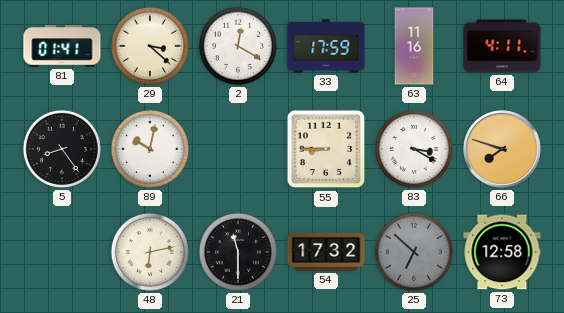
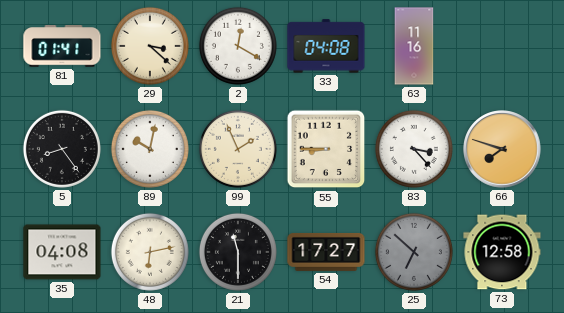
33: 17:59 -> 04:08
64: 4:11 -> none
99: none -> 1:56
83: 3:20 -> 3:23
35: none -> 04:08
54: 17:32 -> 17:27
